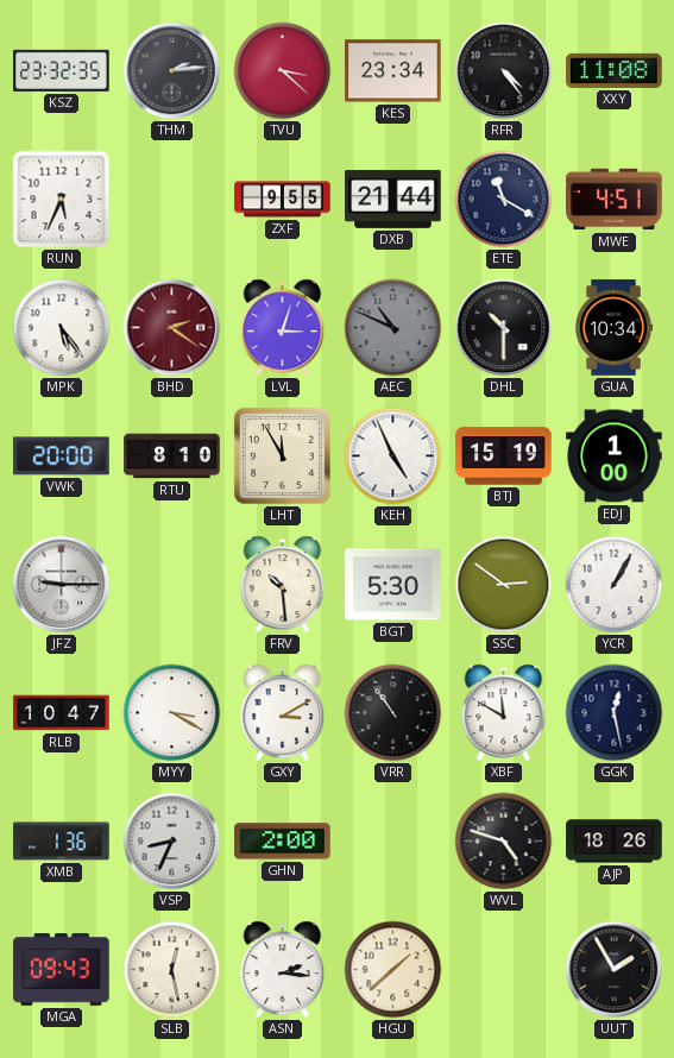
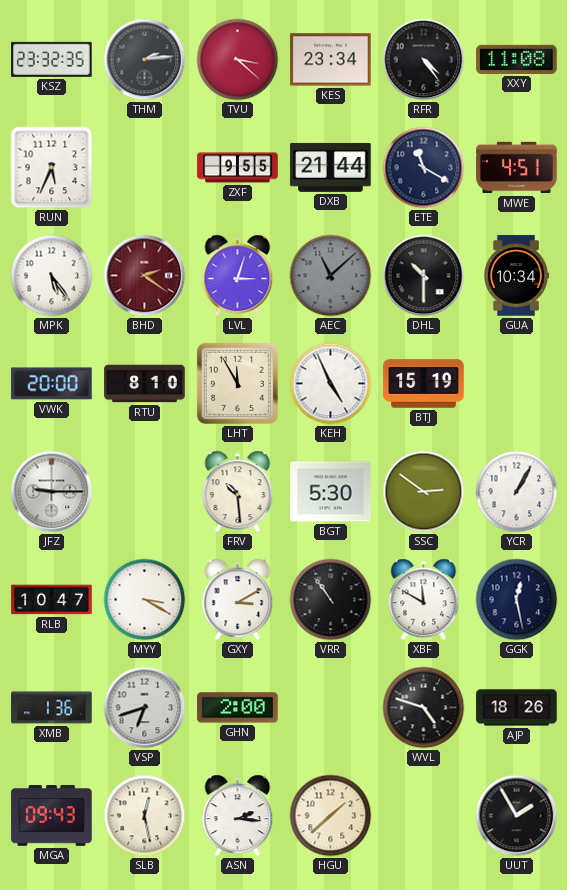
AEC: 10:49 -> 11:08
EDJ: 1:00 -> none
VSP: 8:34 -> 6:42
